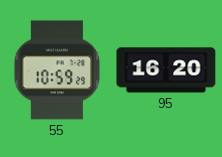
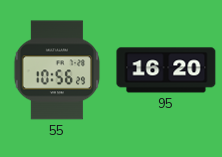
55: 10:59 -> 10:56
